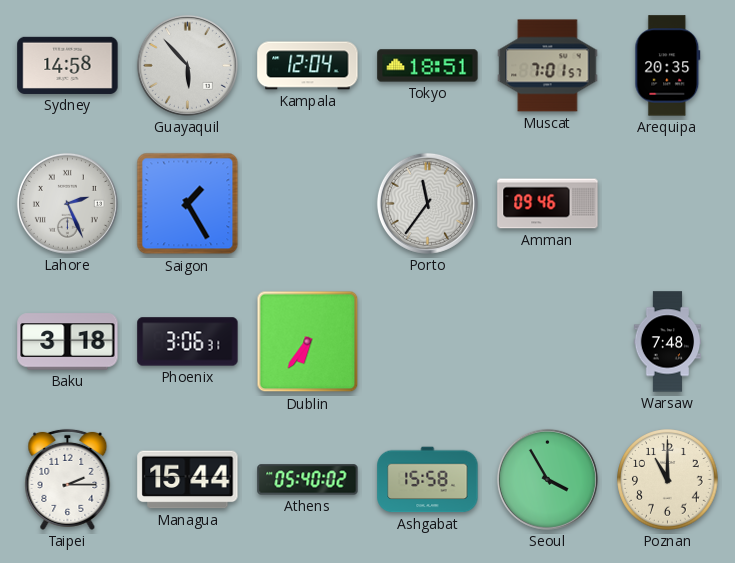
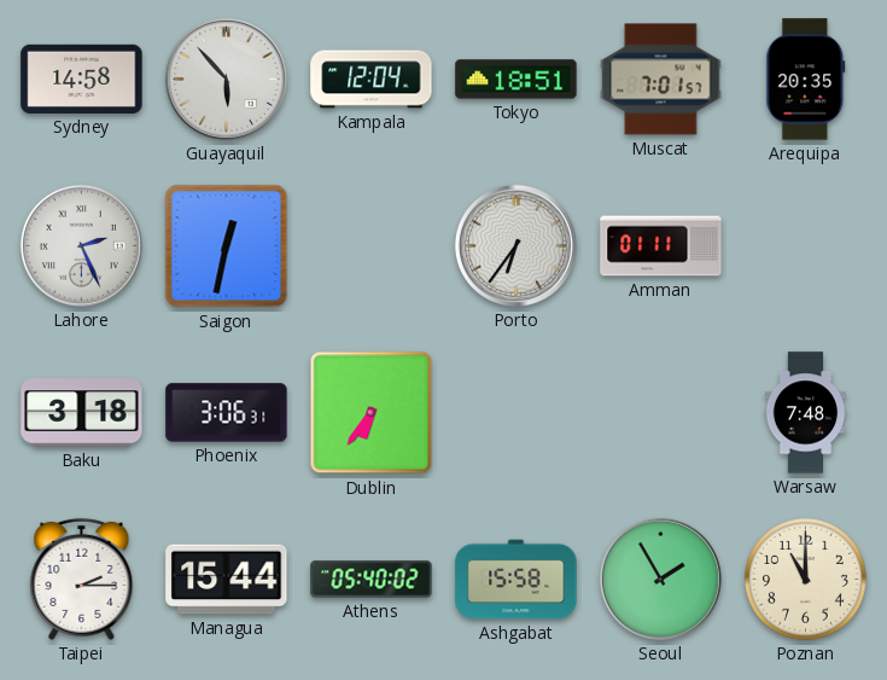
Saigon: 1:25 -> 12:32
Porto: 11:36 -> 6:36
Amman: 09:46 -> 01:11
Seoul: 3:55 -> 1:55
